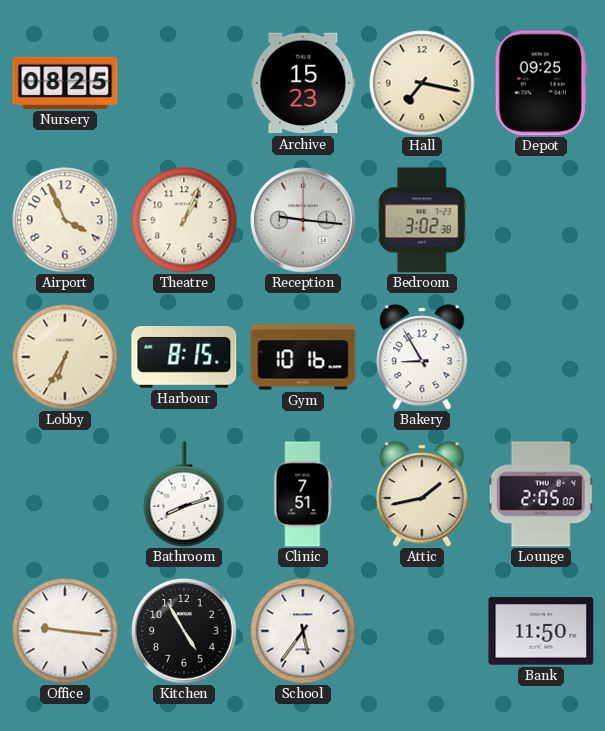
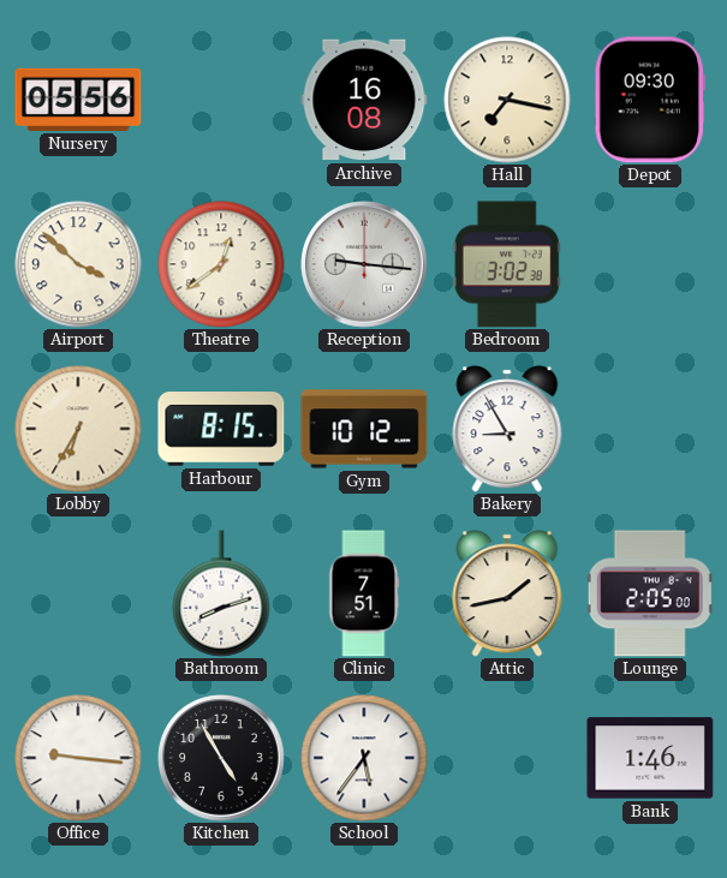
Nursery: 08:25 -> 05:56
Archive: 15:23 -> 16:08
Depot: 09:25 -> 09:30
Airport: 3:56 -> 3:52
Theatre: 1:04 -> 12:39
Gym: 10:16 -> 10:12
Bank: 11:50 -> 1:46
